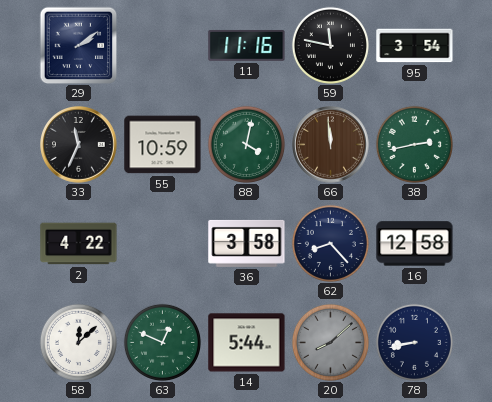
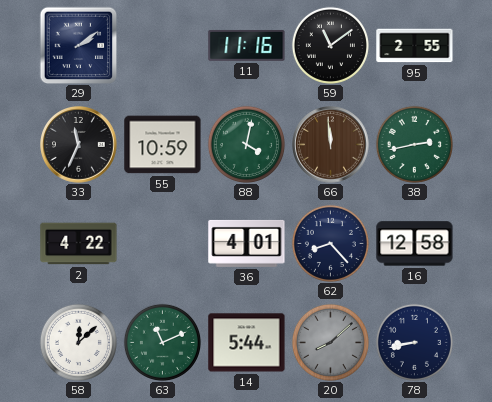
59: 11:47 -> 11:09
95: 3:54 -> 2:55
36: 3:58 -> 4:01
63: 12:49 -> 11:11
